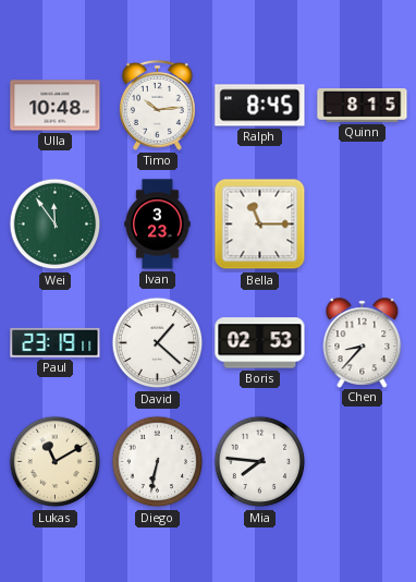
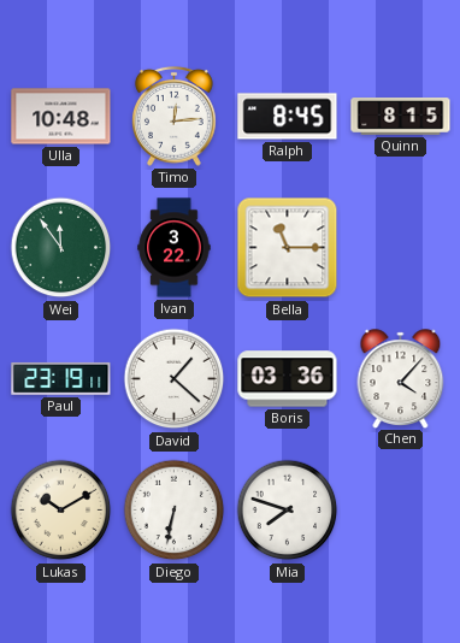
Timo: 10:14 -> 12:14
Ivan: 3:23 -> 3:22
Boris: 02:53 -> 03:36
Chen: 8:37 -> 4:07
Lukas: 11:10 -> 10:10
Mia: 7:46 -> 7:48
